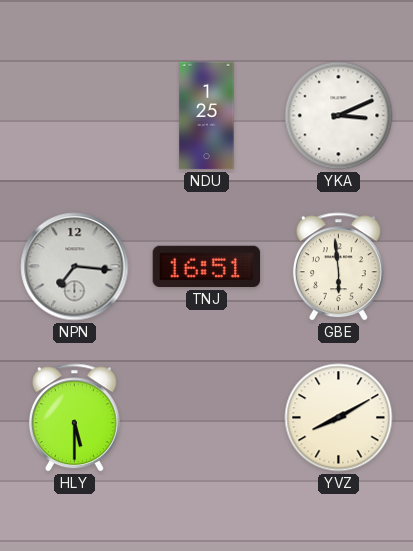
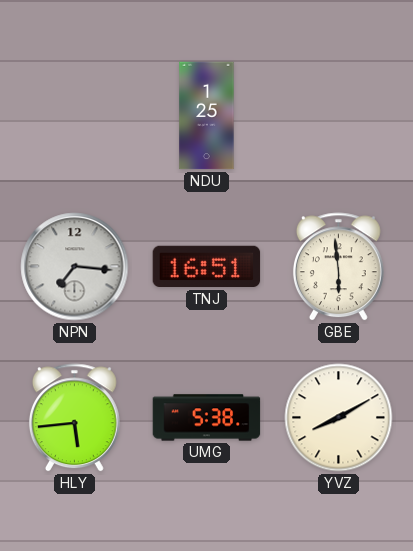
YKA: 3:11 -> none
HLY: 5:30 -> 5:44
UMG: none -> 5:38
